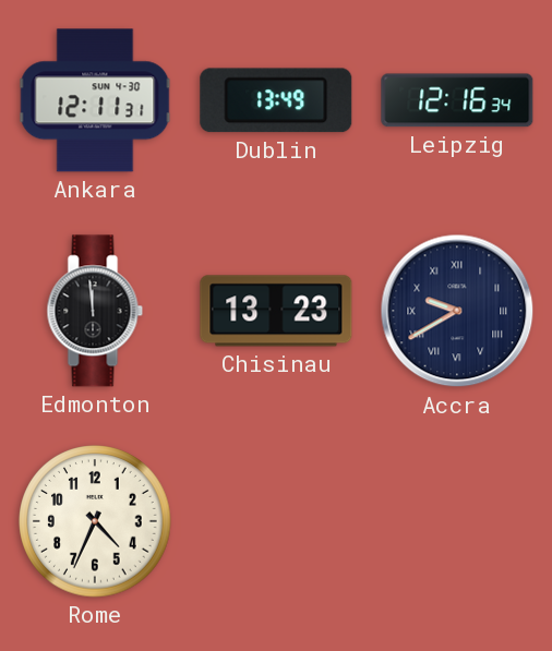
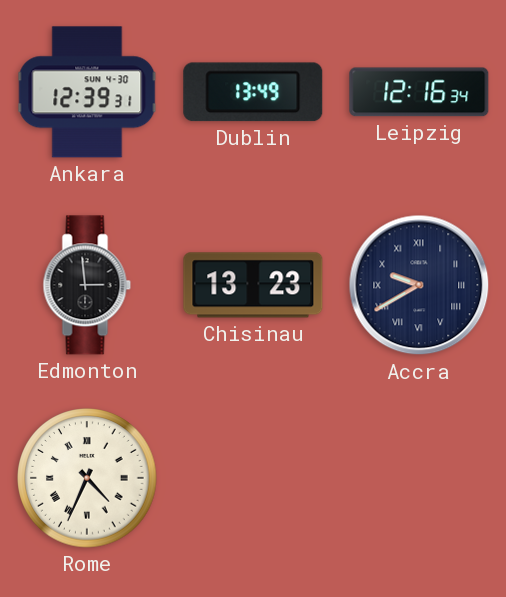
Ankara: 12:11 -> 12:39
Edmonton: 11:59 -> 2:59
Rome numerals: Arabic -> Roman
